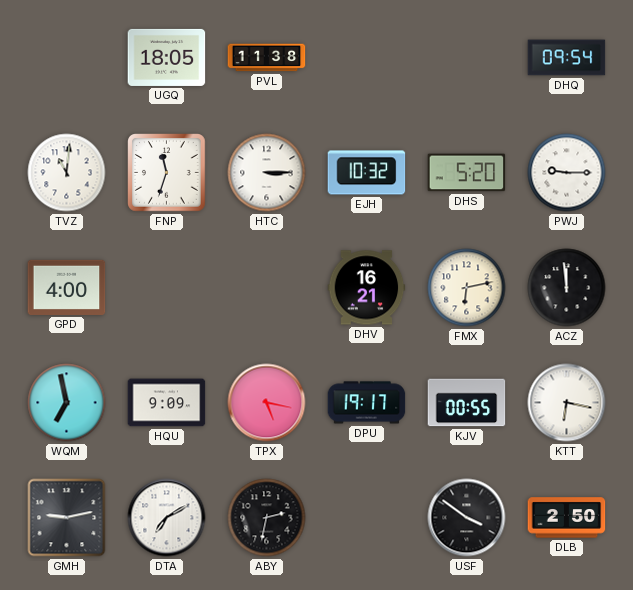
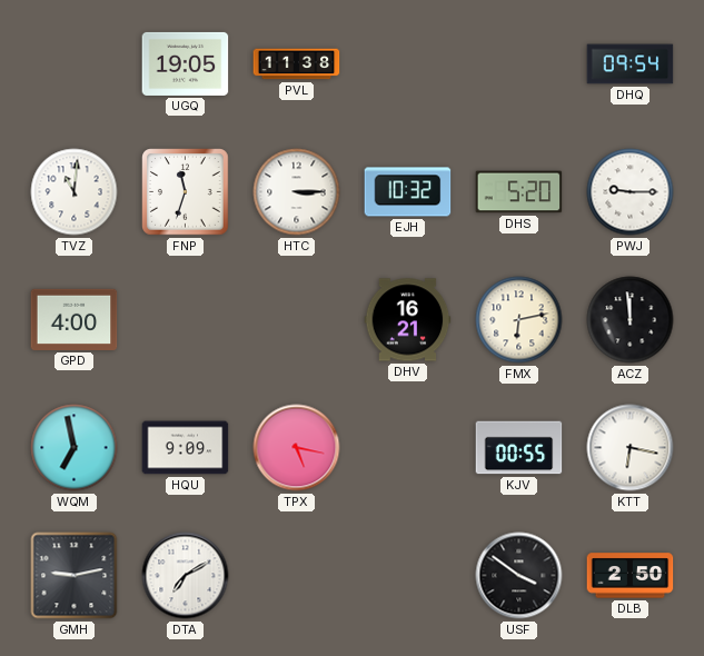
UGQ: 18:05 -> 19:05
DPU: 19:17 -> none
ABY: 2:32 -> none
